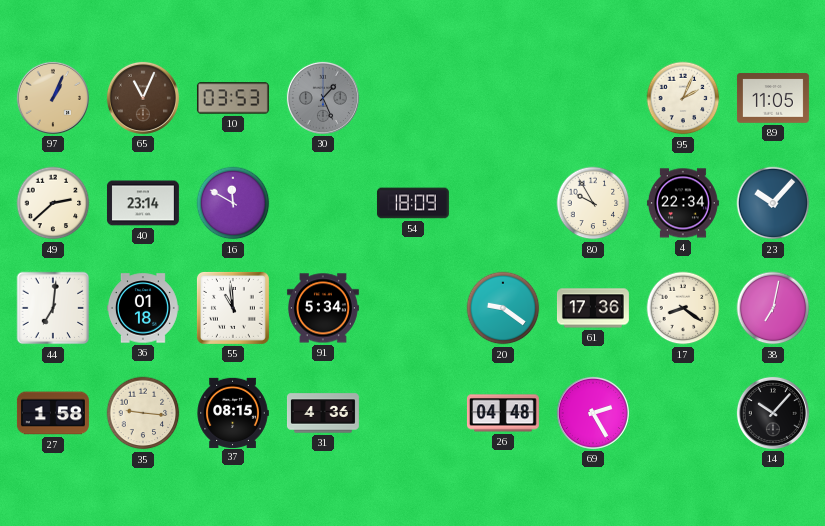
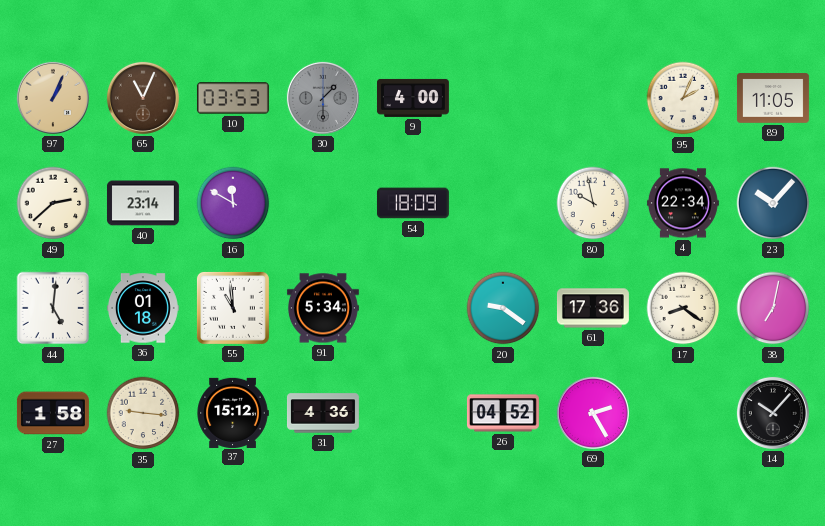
30: 1:26 -> 1:30
9: none -> 4:00
80: 9:55 -> 9:58
44: 7:01 -> 5:01
37: 08:15 -> 15:12
26: 04:48 -> 04:52
